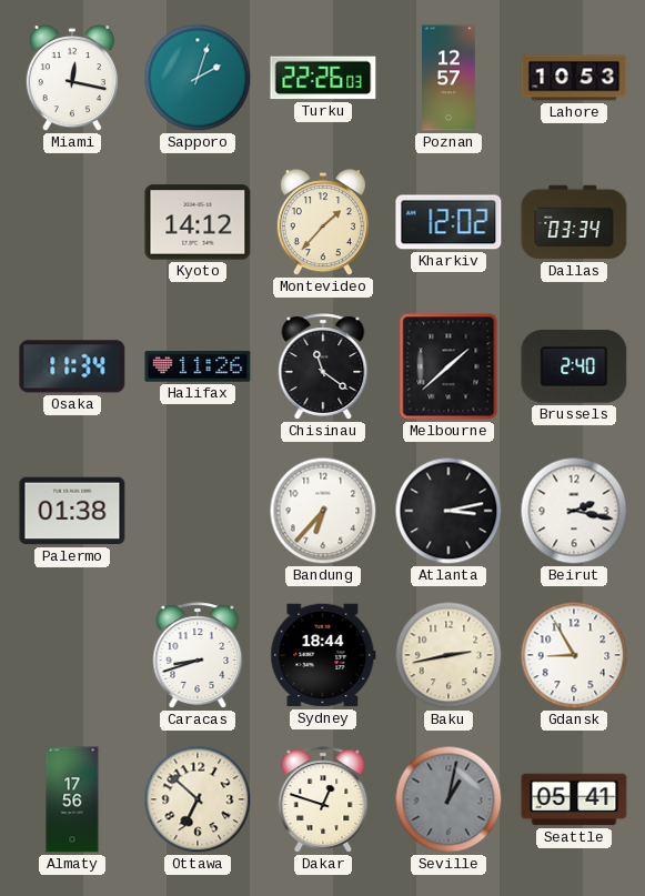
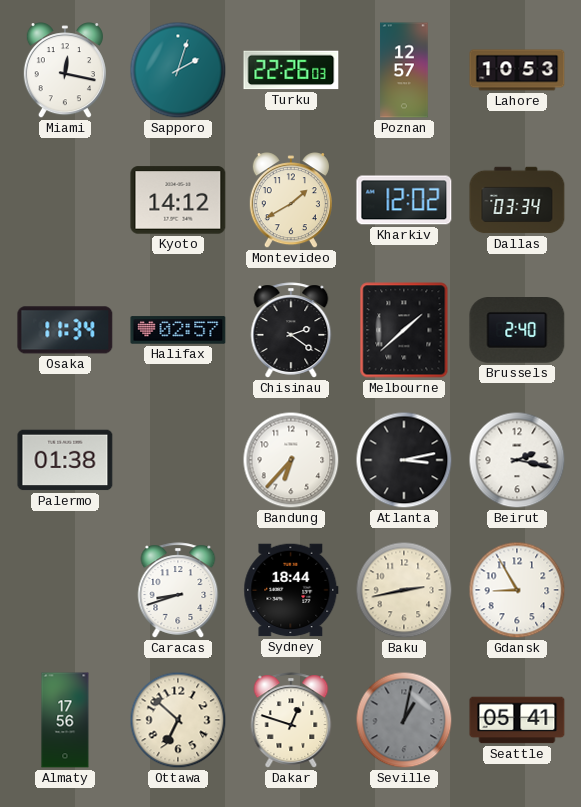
Montevideo: 1:37 -> 1:40
Halifax: 11:26 -> 02:57
Chisinau: 11:21 -> 2:21
